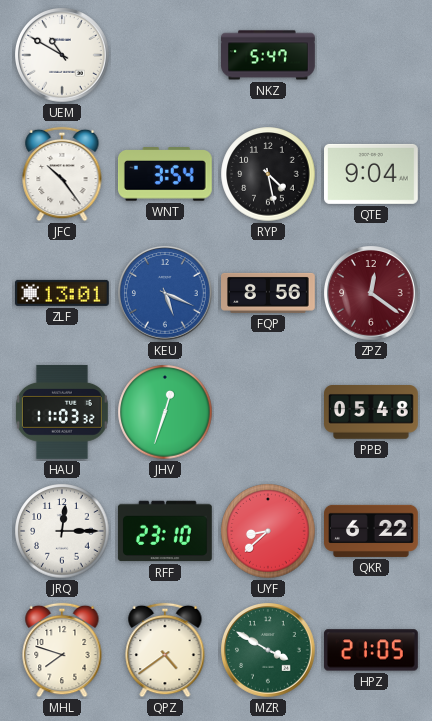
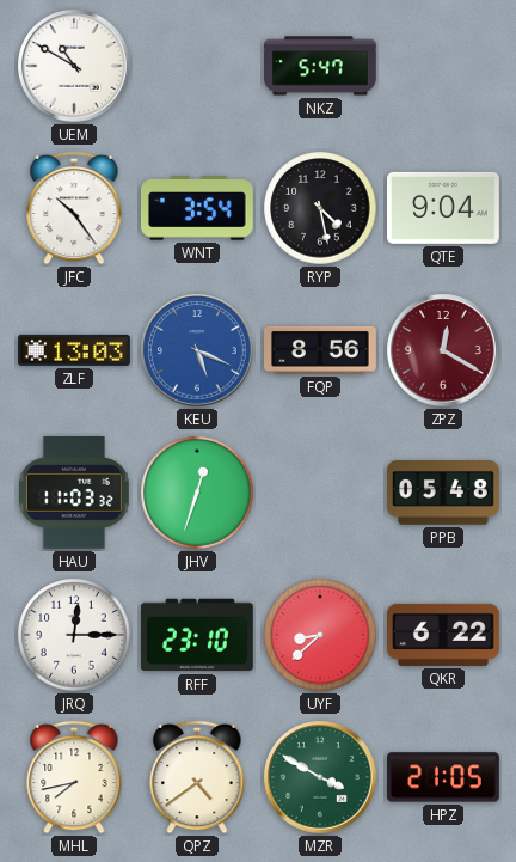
ZLF: 13:01 -> 13:03
ZPZ: 12:21 -> 12:20
MHL: 7:48 -> 7:43
